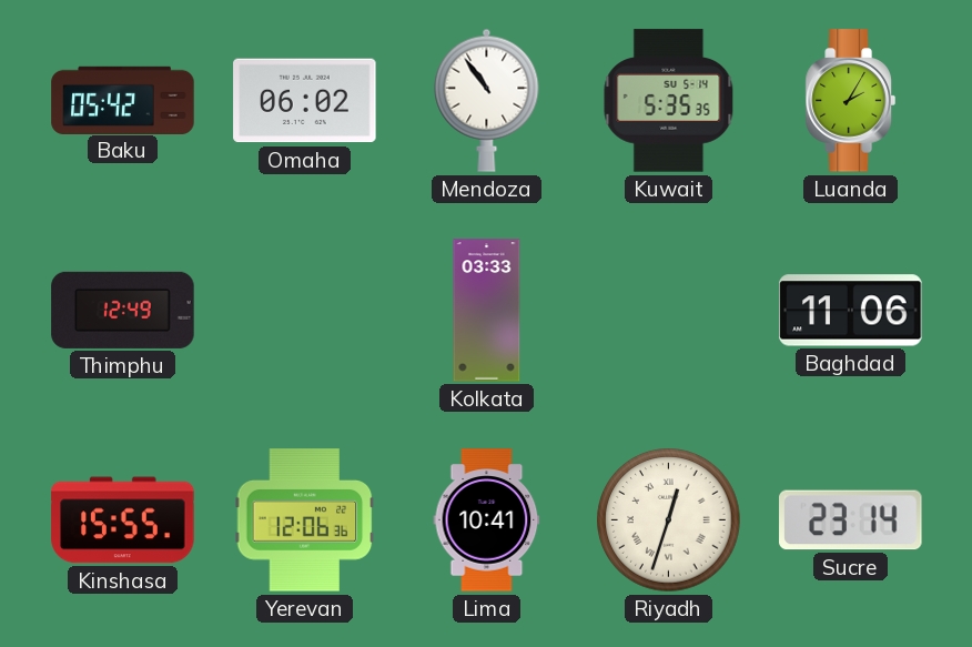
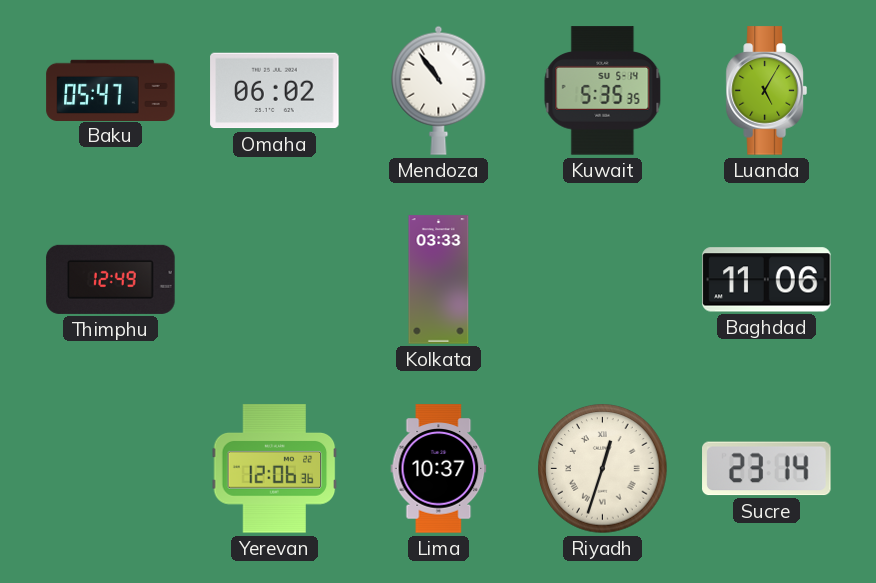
Baku: 05:42 -> 05:47
Luanda: 2:05 -> 5:05
Kinshasa: 15:55 -> none
Lima: 10:41 -> 10:37
